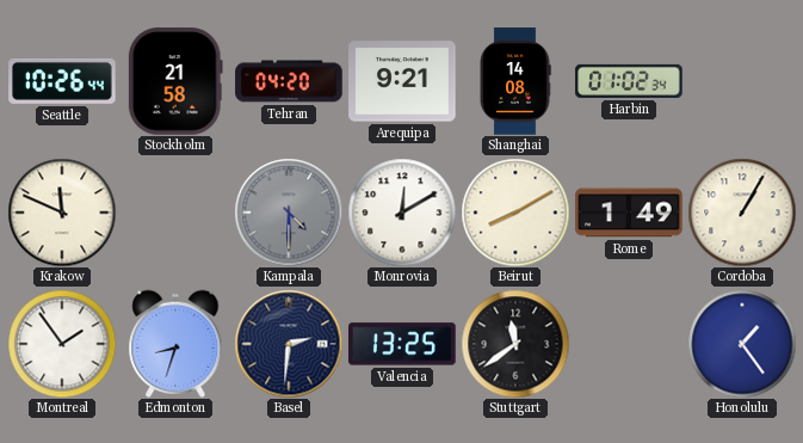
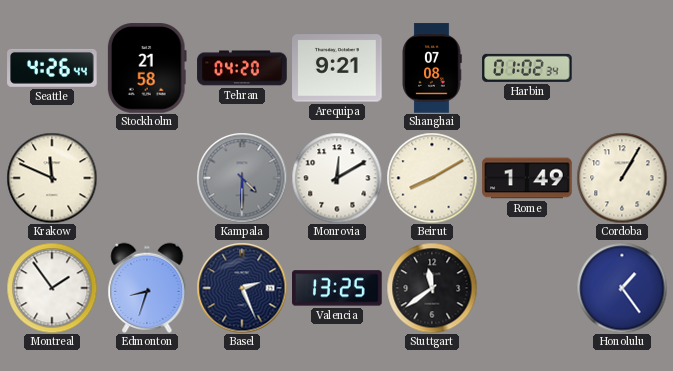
Seattle: 10:26 -> 4:26
Shanghai: 14:08 -> 07:08
Basel: 2:31 -> 2:26
